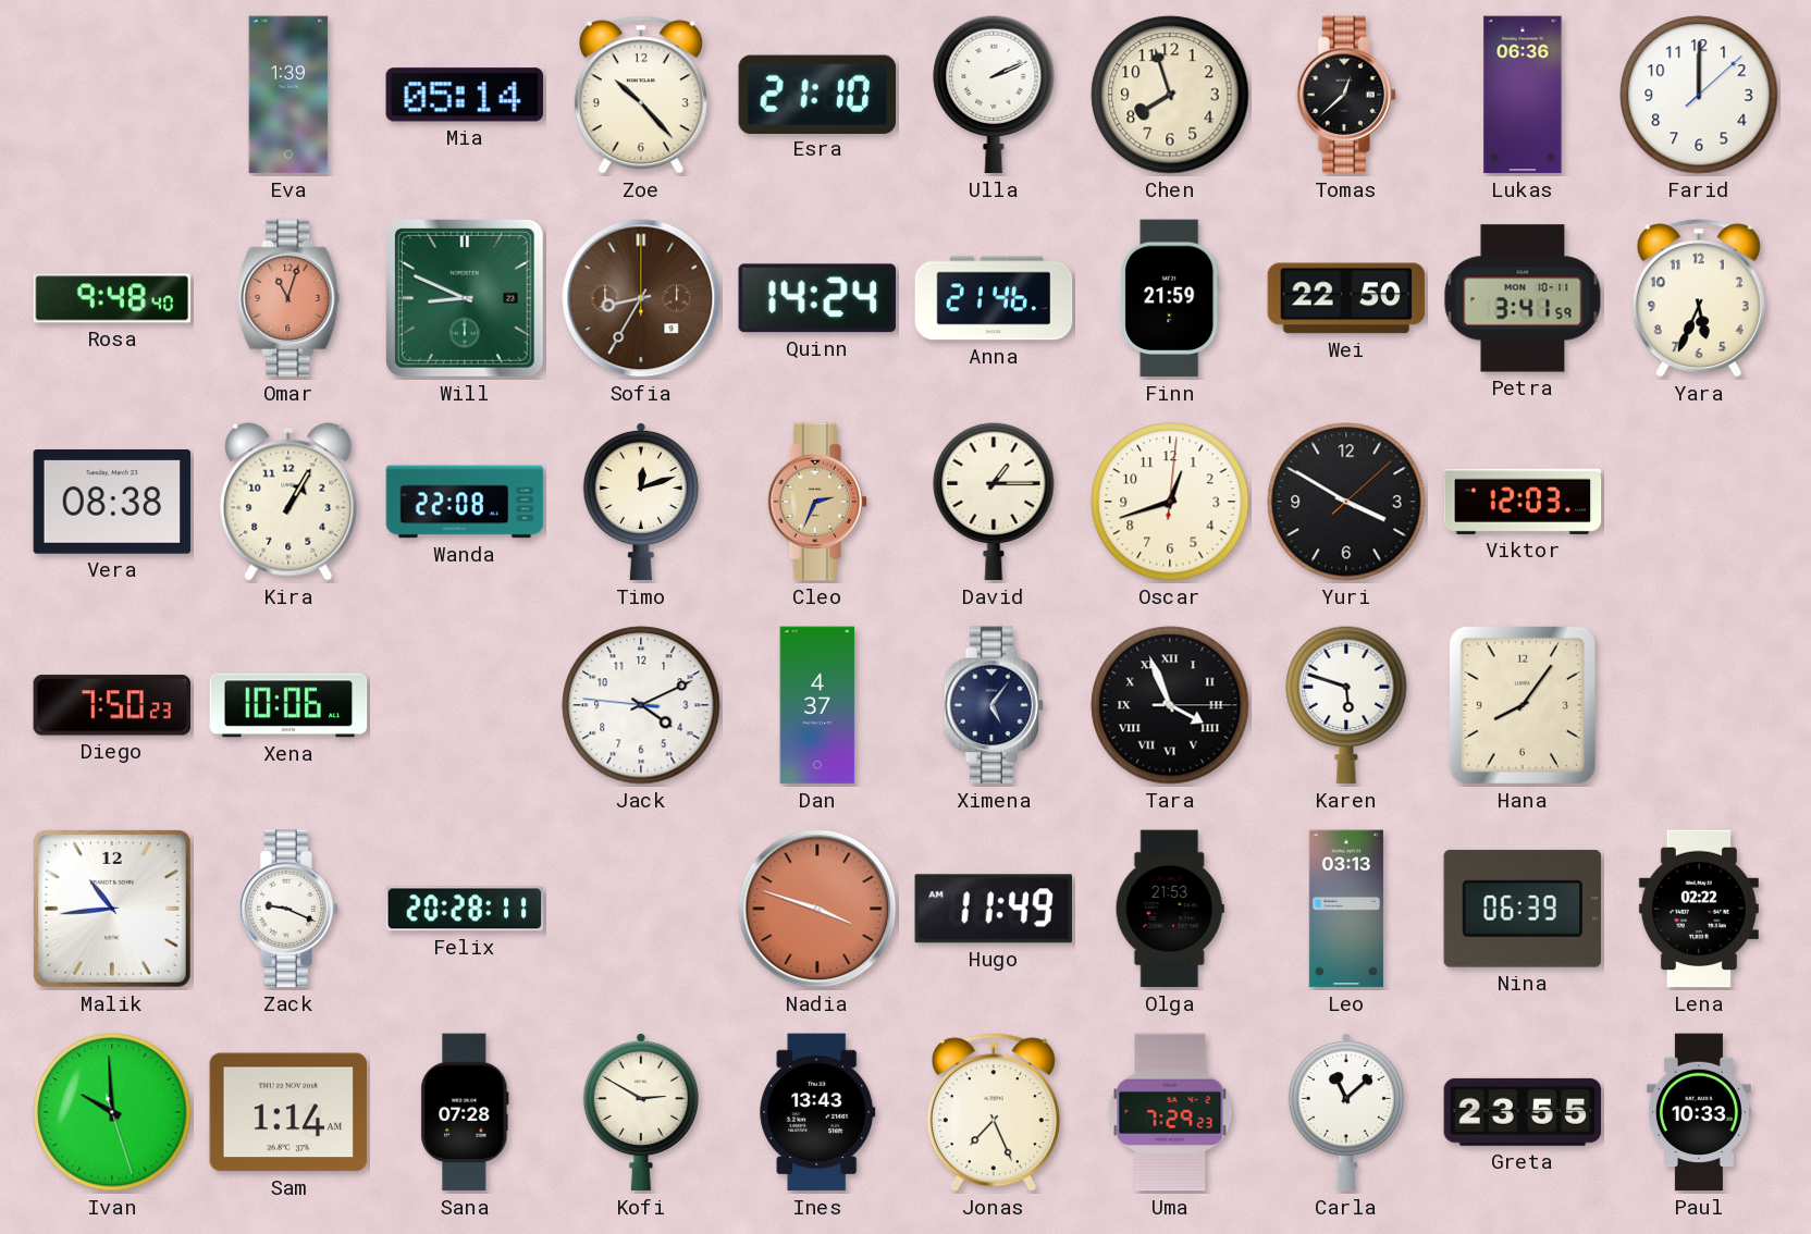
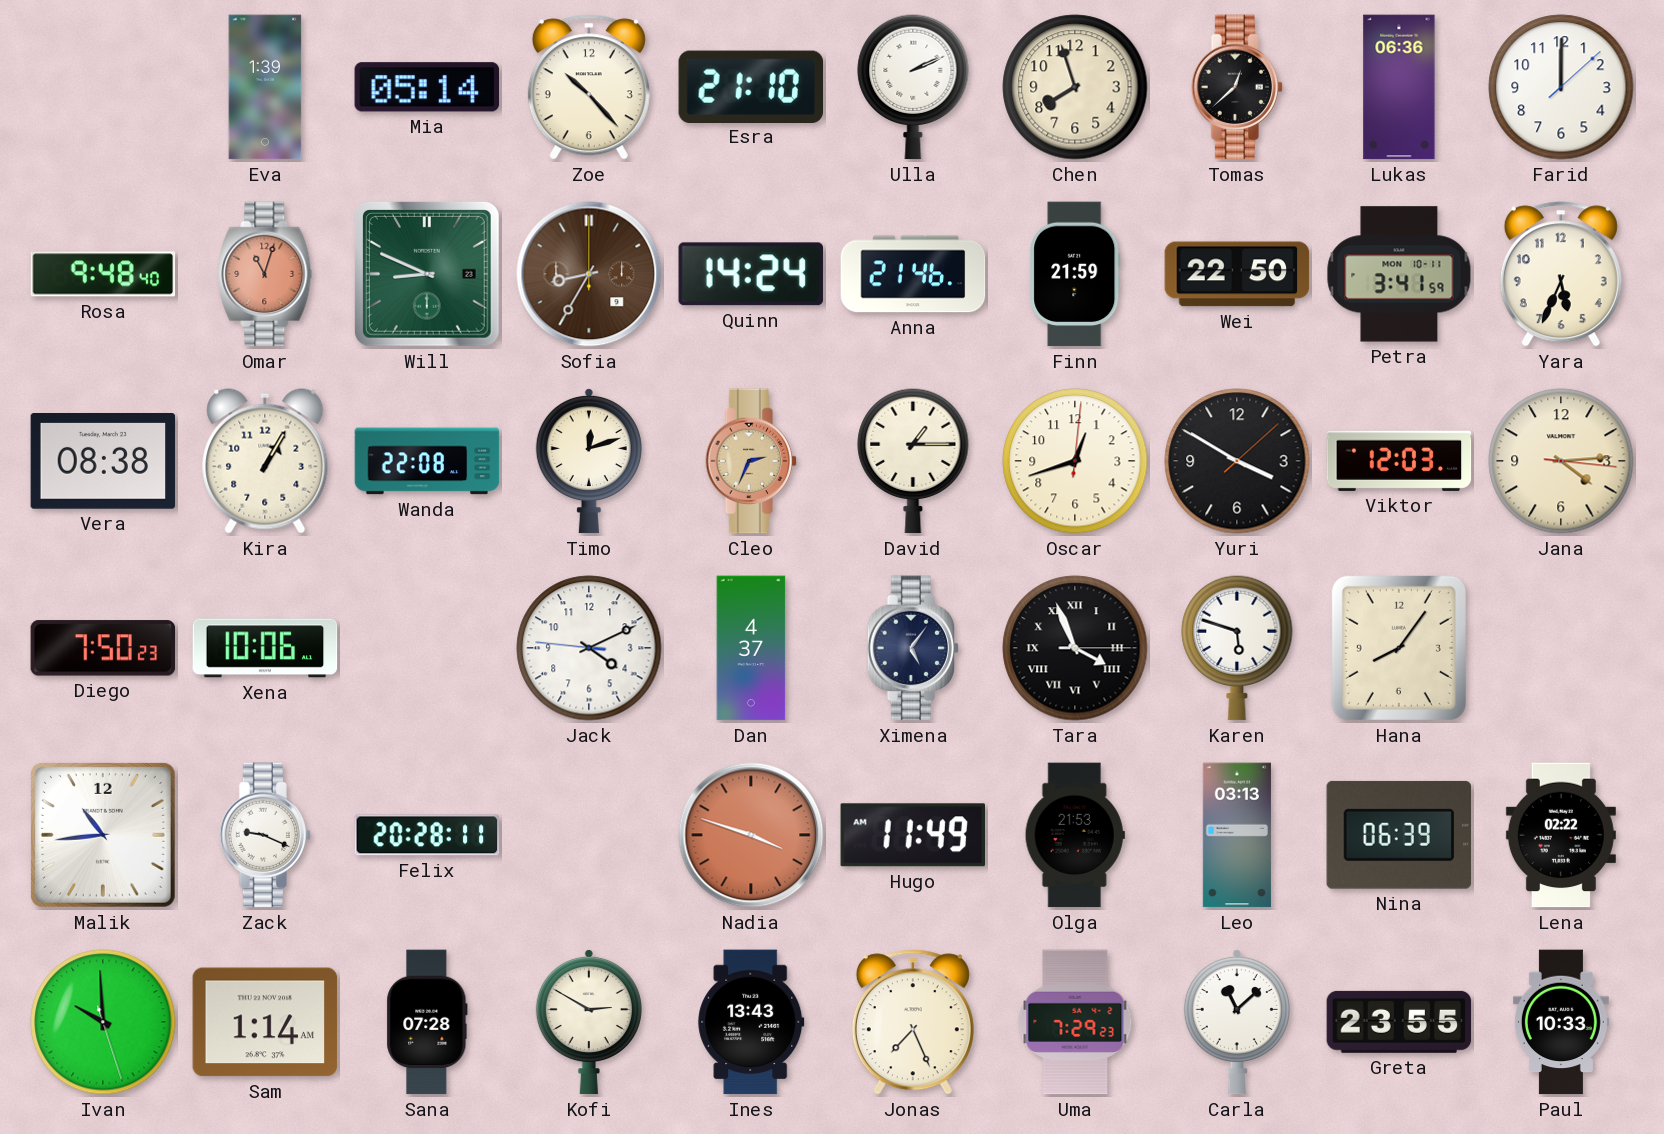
Jana: none -> 4:14
